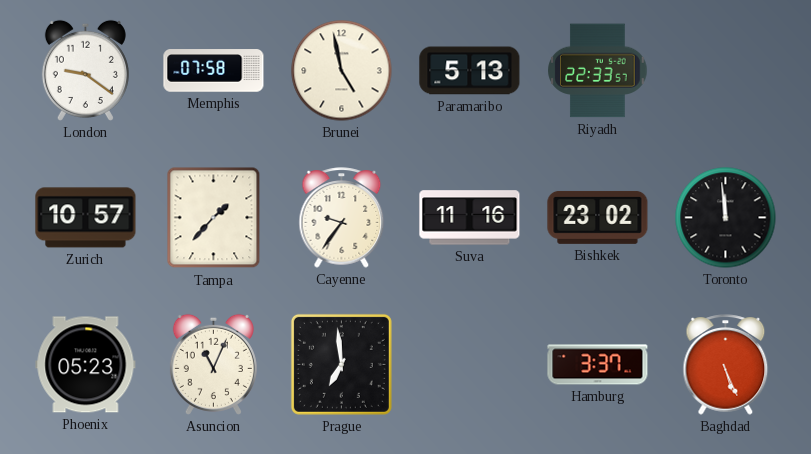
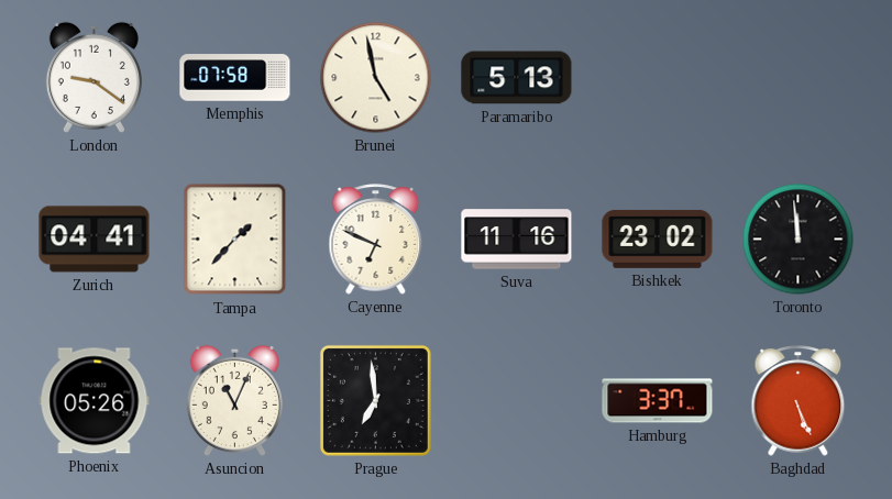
Riyadh: 22:33 -> none
Zurich: 10:57 -> 04:41
Cayenne: 9:36 -> 6:49
Phoenix: 05:23 -> 05:26
